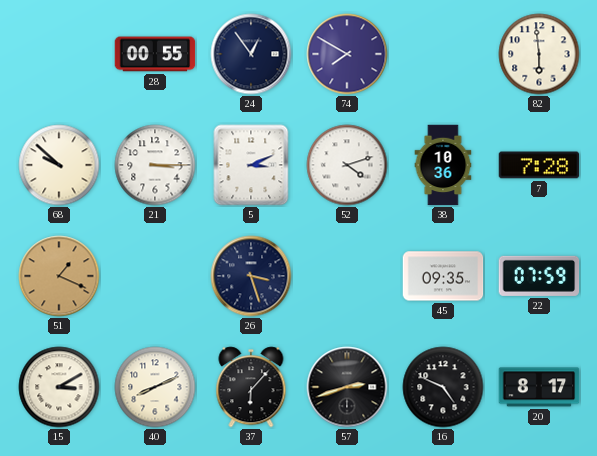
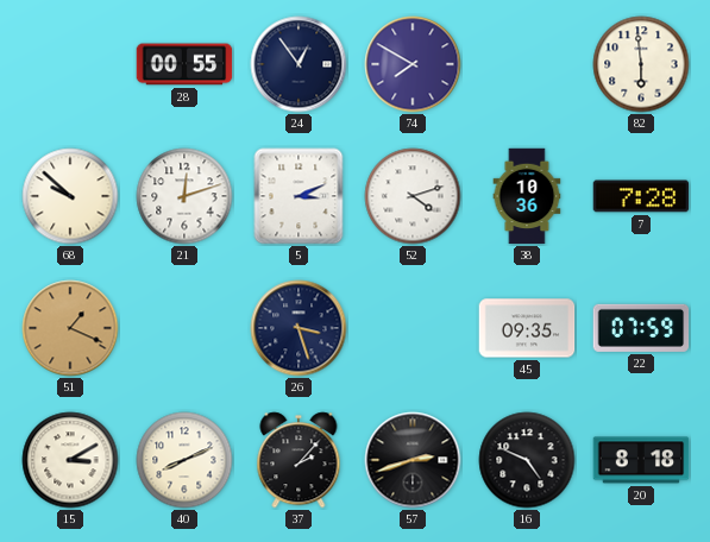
21: 3:15 -> 12:12
37: 6:07 -> 2:07
20: 8:17 -> 8:18
